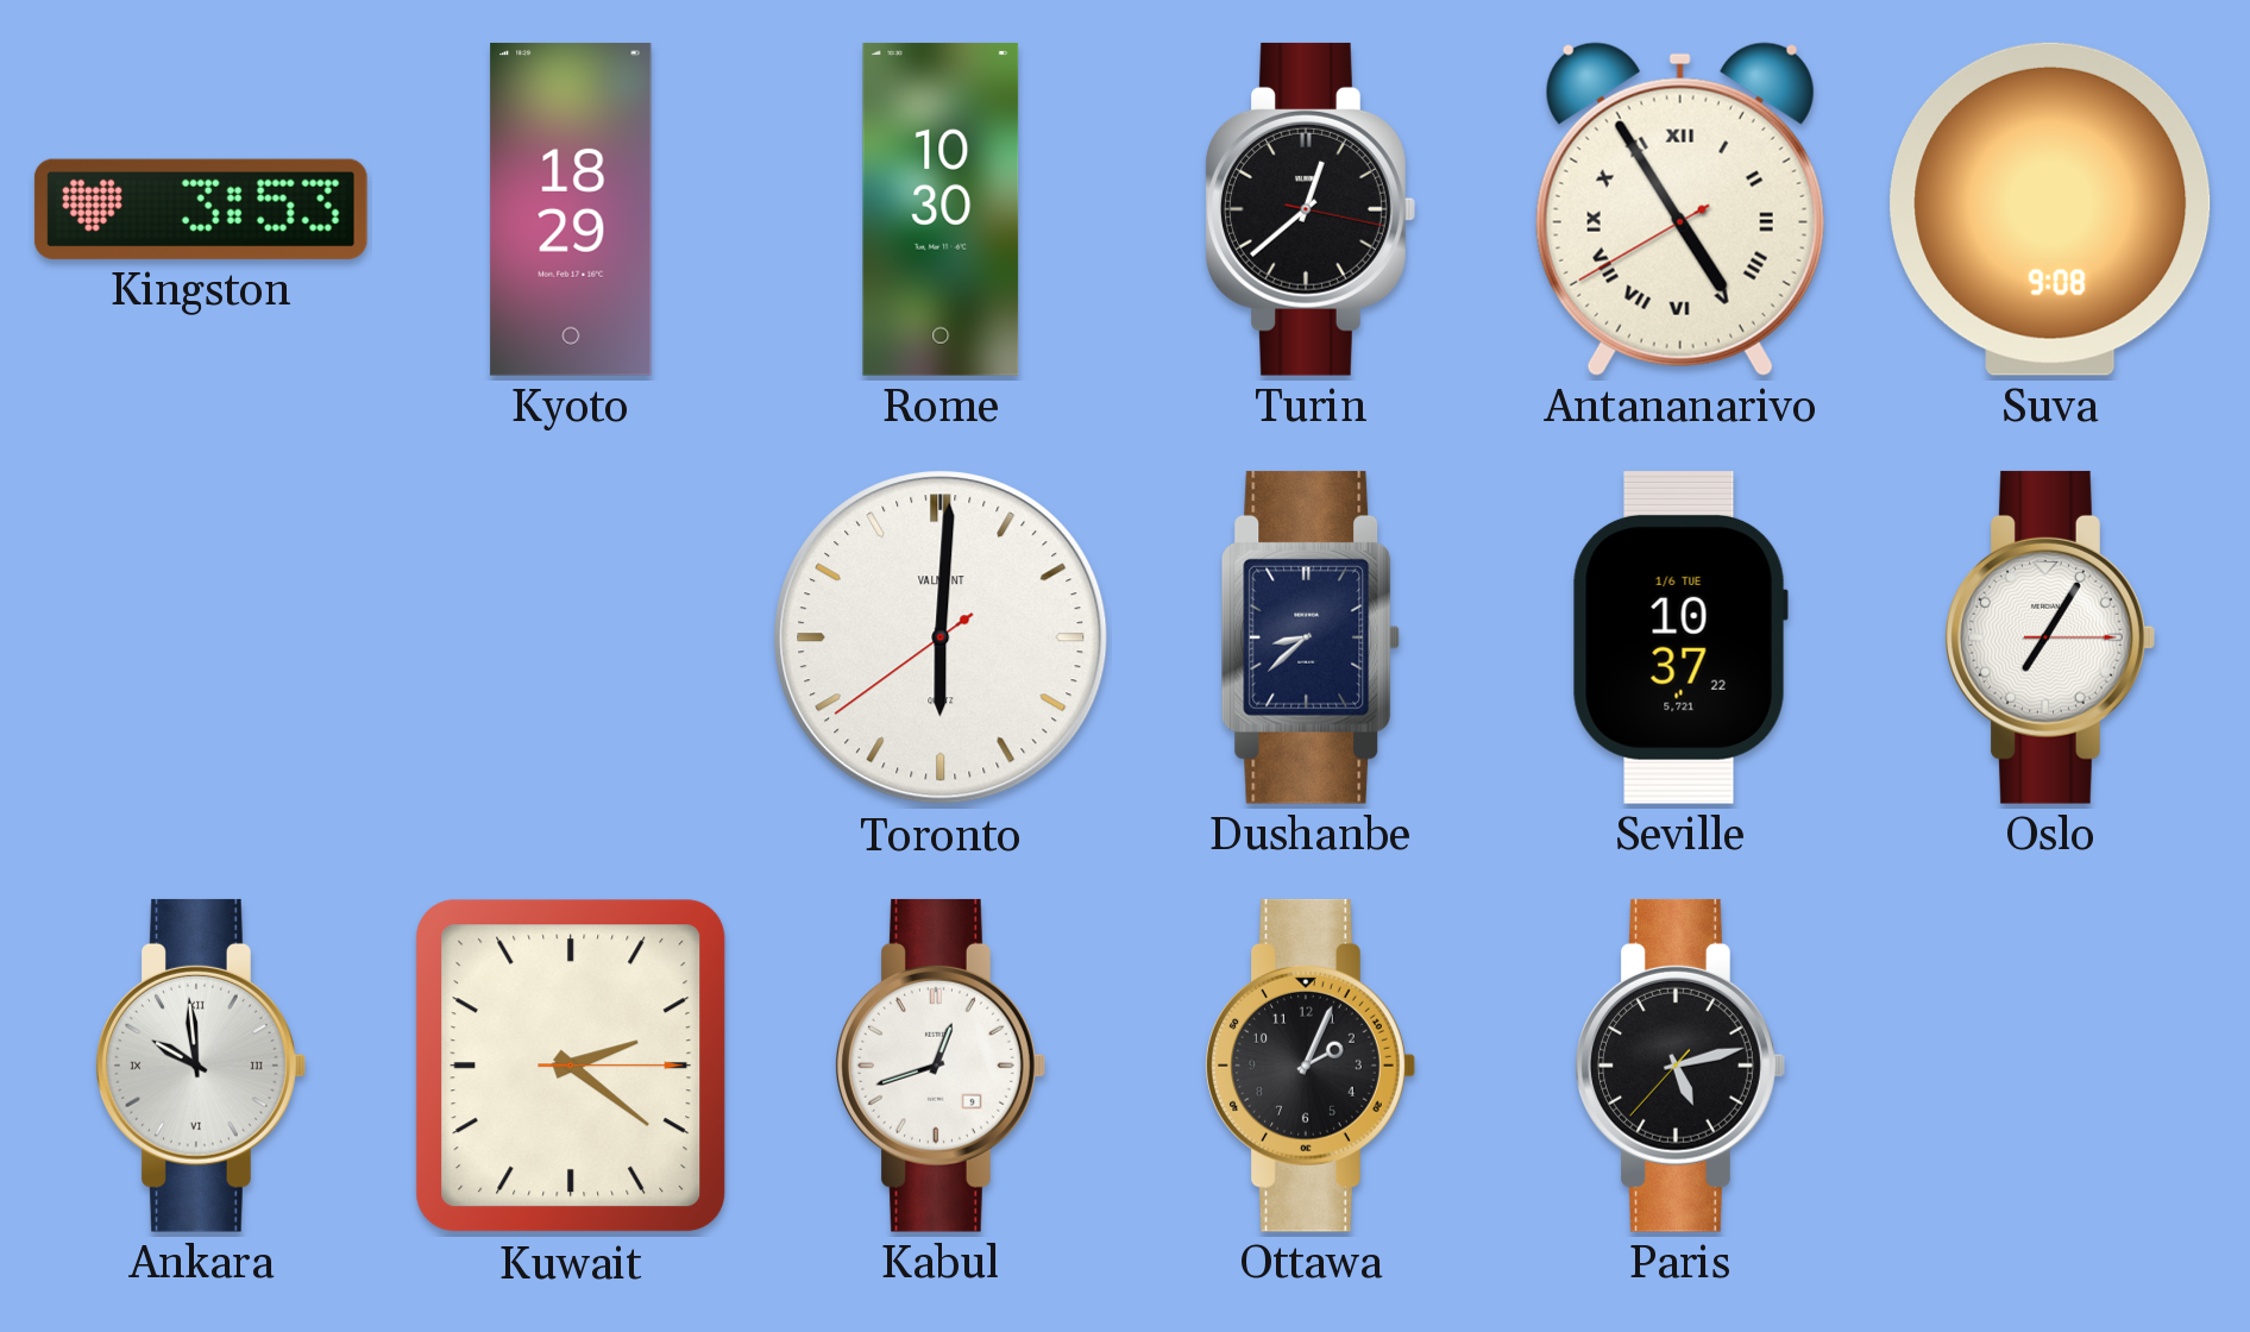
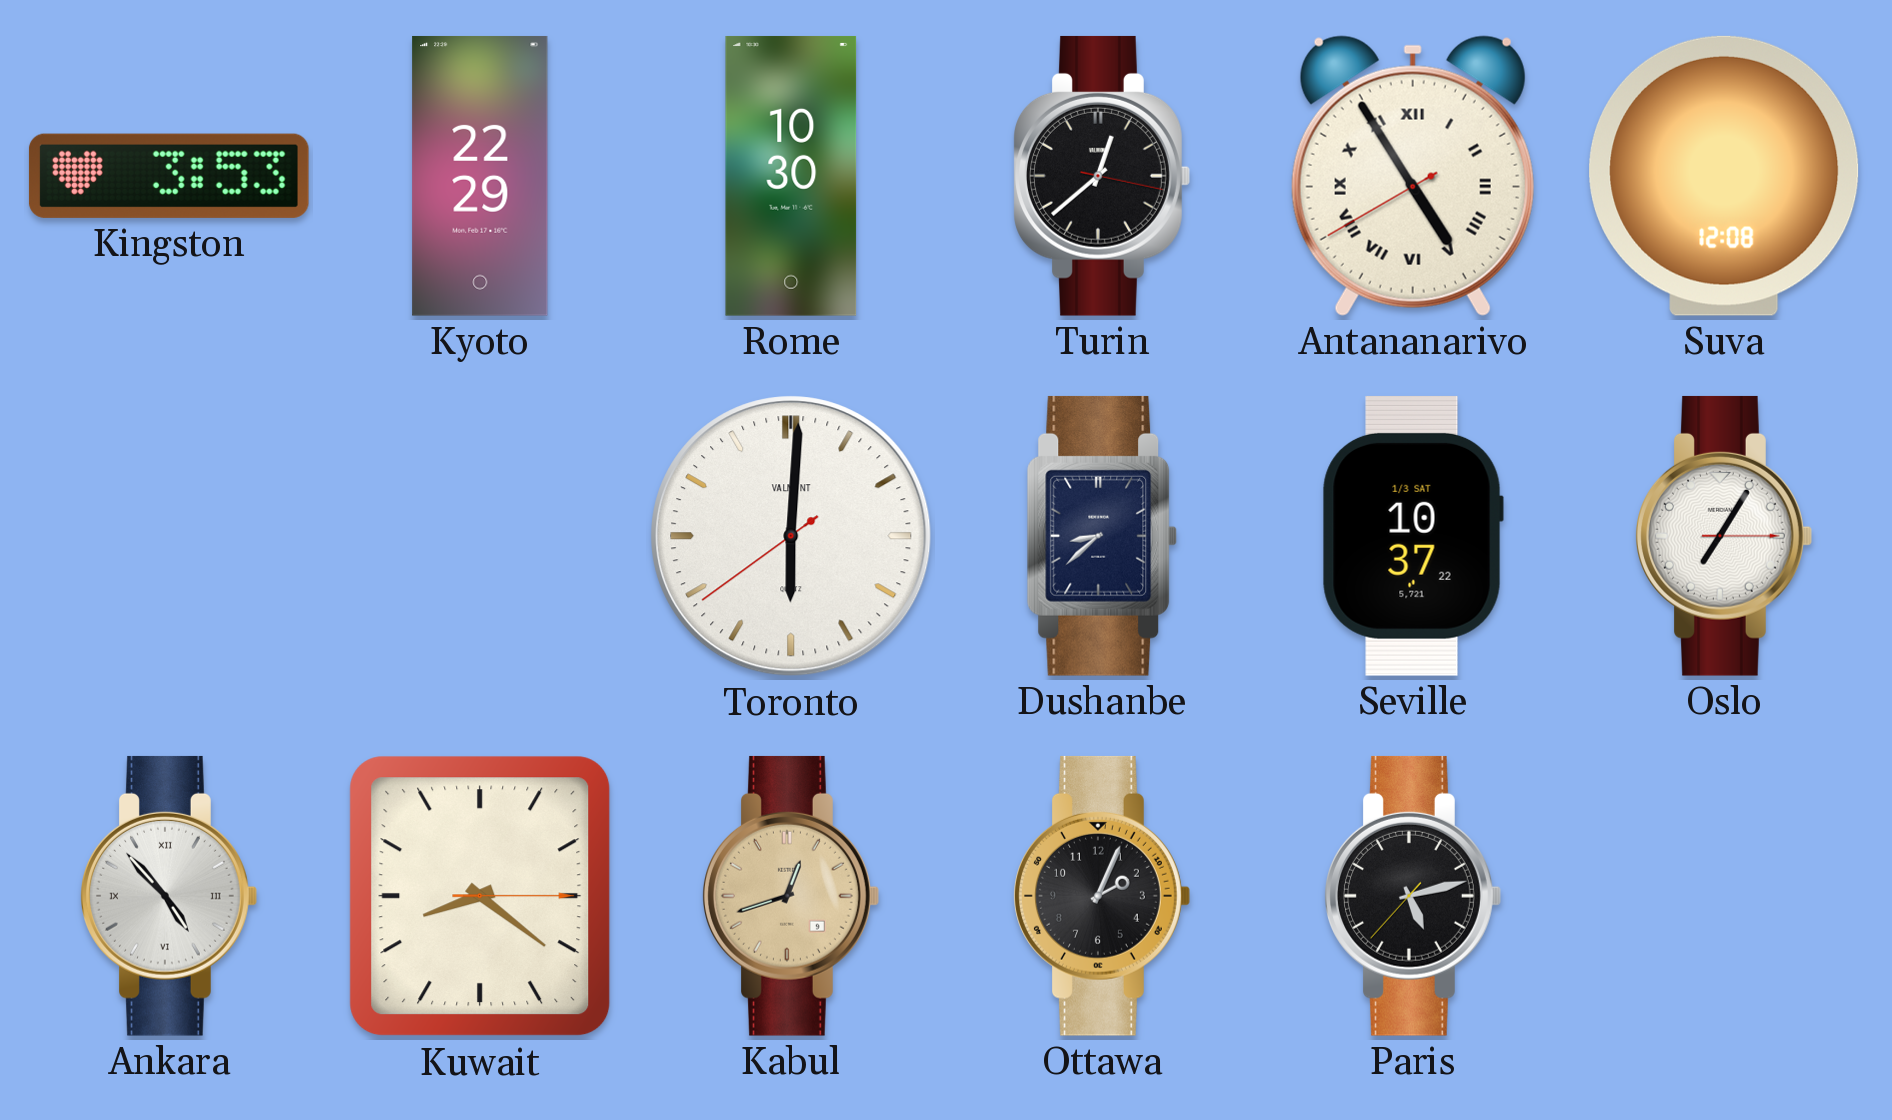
Kyoto: 18:29 -> 22:29
Suva: 9:08 -> 12:08
Seville date: 1/6 TUE -> 1/3 SAT
Ankara: 9:59 -> 4:53
Kuwait: 2:21 -> 8:21
Kabul dial: white -> champagne
